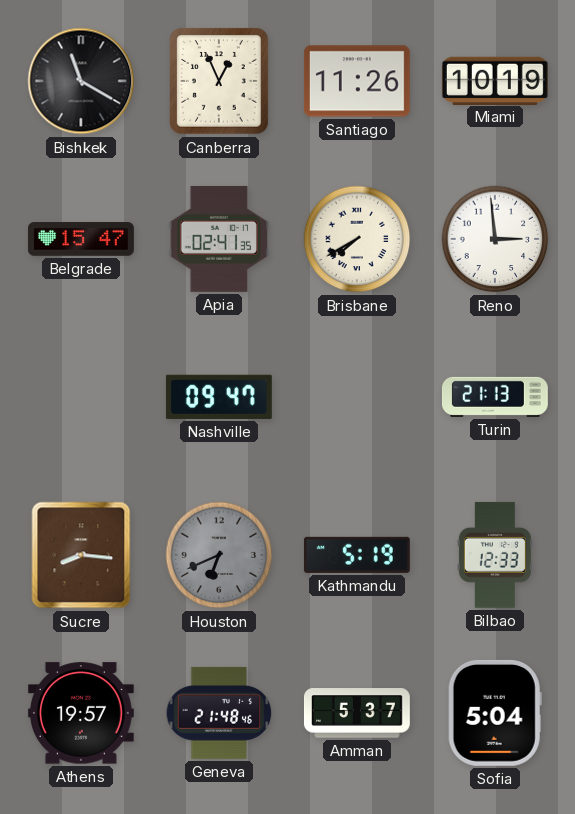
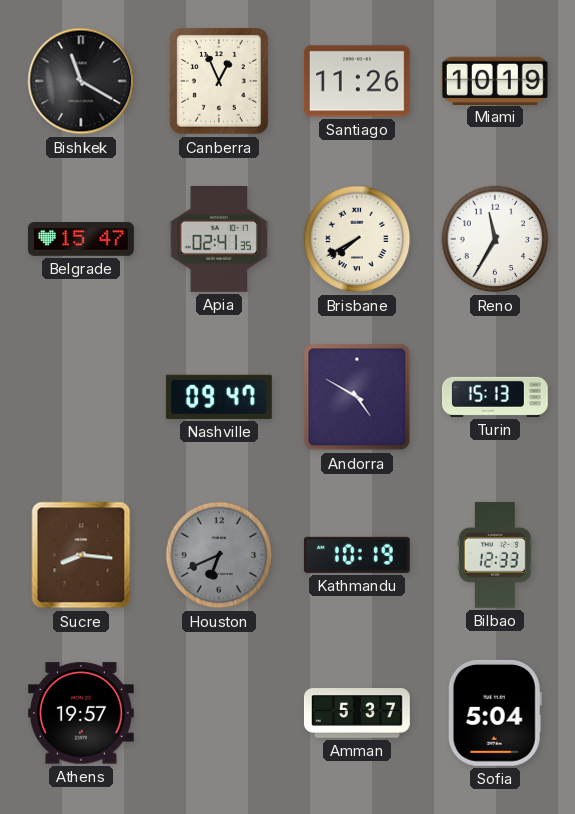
Reno: 2:59 -> 11:35
Andorra: none -> 4:50
Turin: 21:13 -> 15:13
Kathmandu: 5:19 -> 10:19
Geneva: 21:48 -> none
